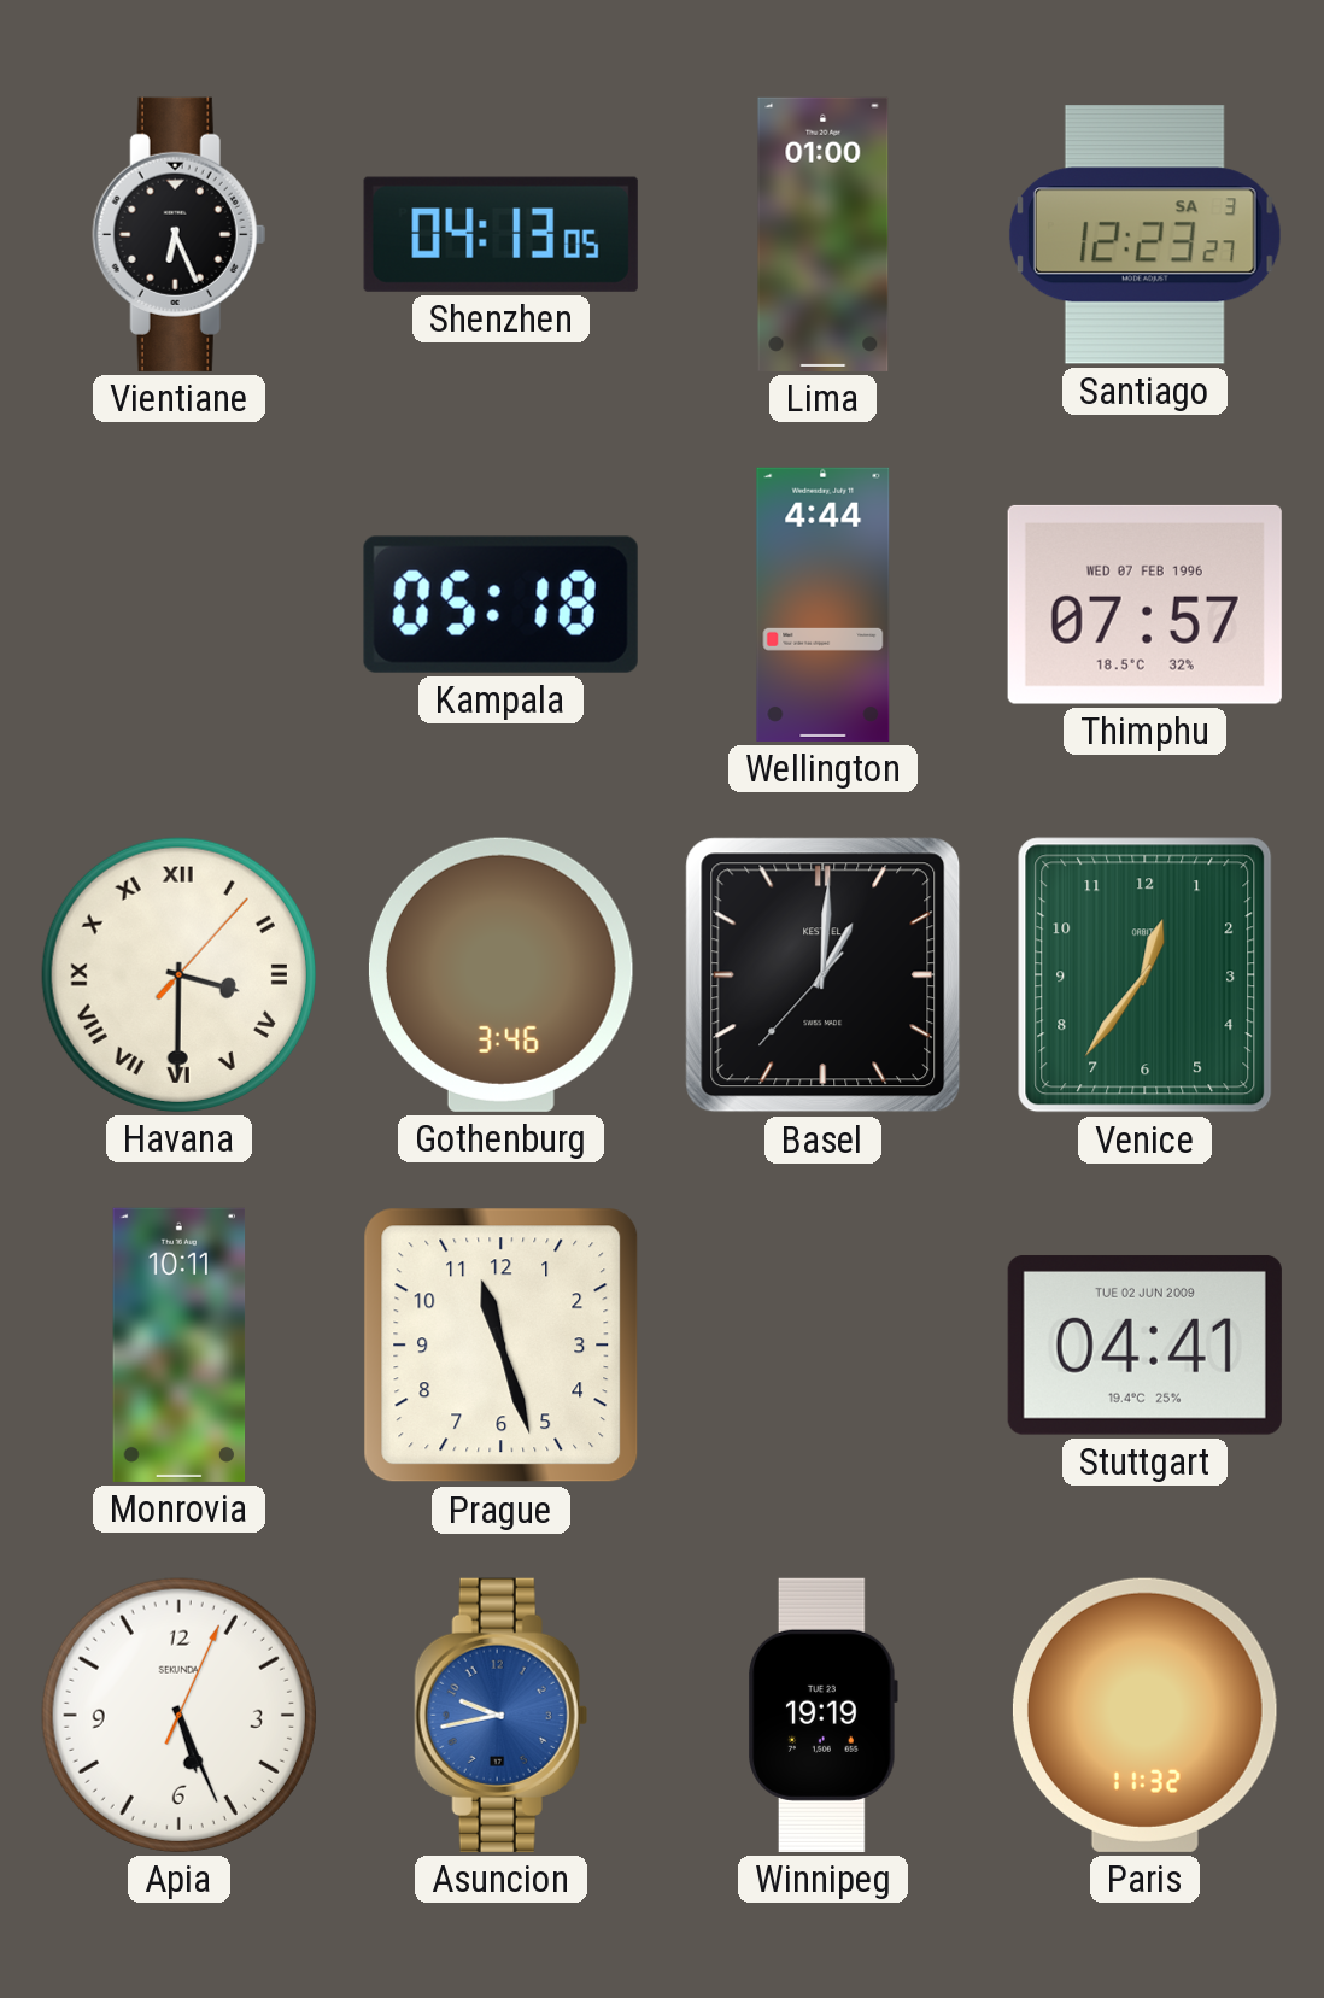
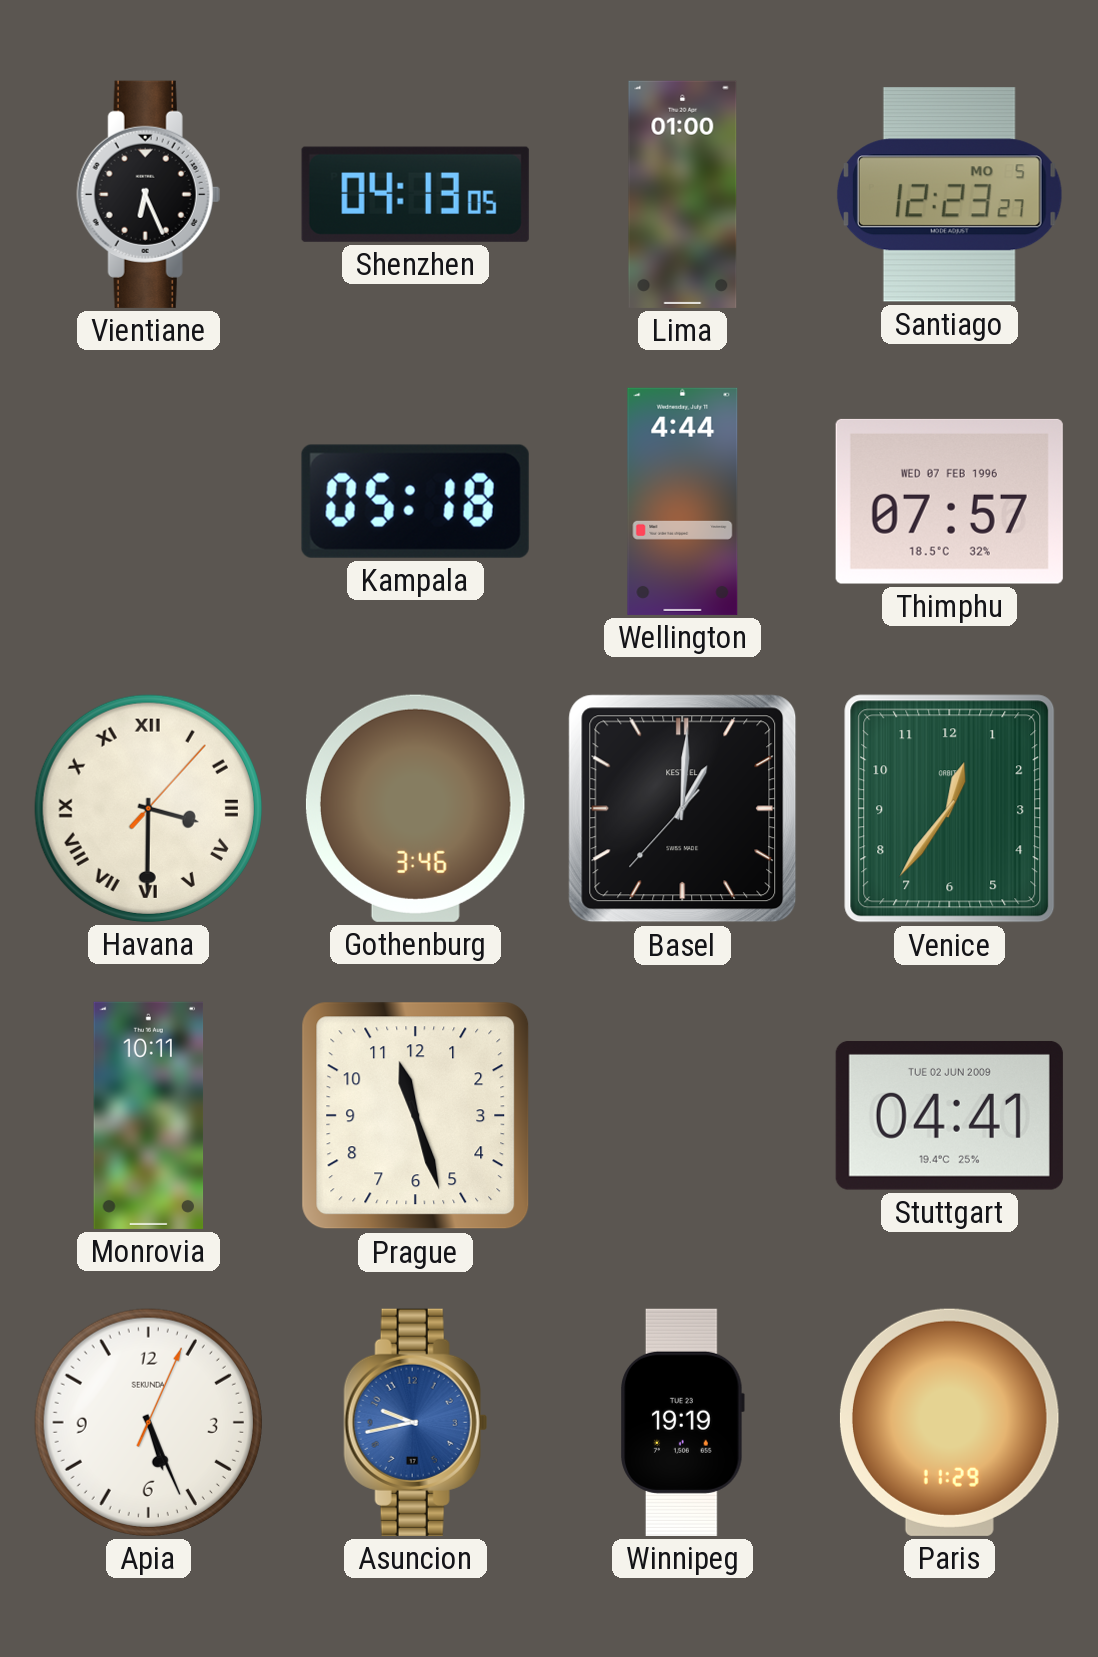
Santiago date: SA 3 -> MO 5
Paris: 11:32 -> 11:29
